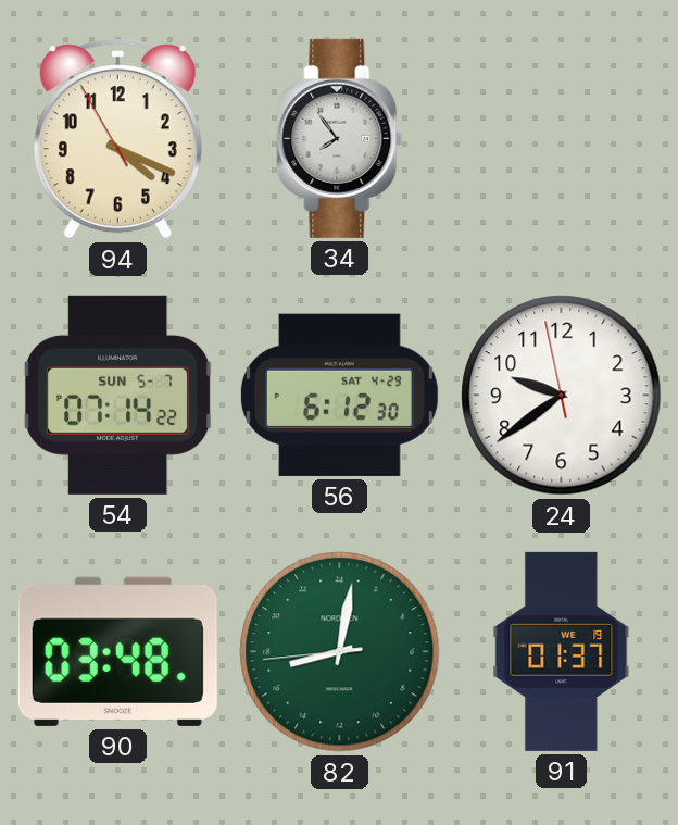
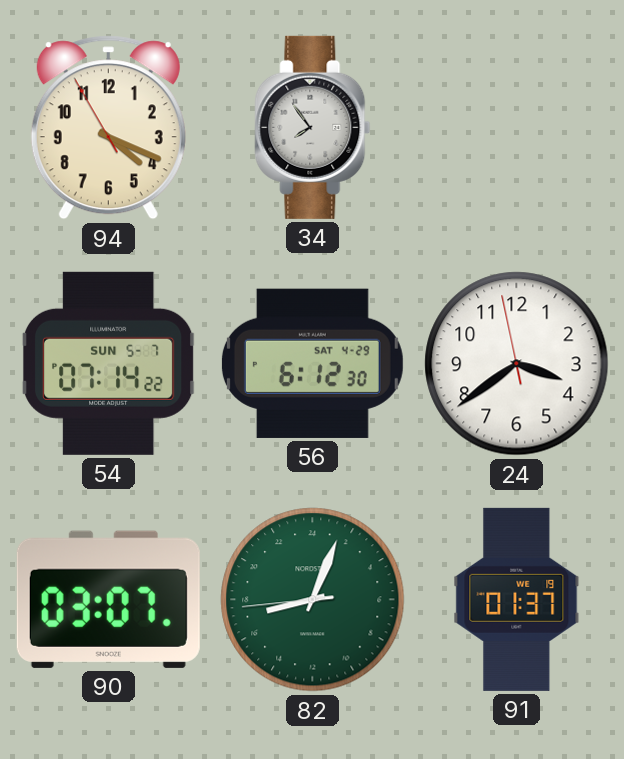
24: 9:38 -> 3:38
90: 03:48 -> 03:07
82: 17:01 -> 17:03
